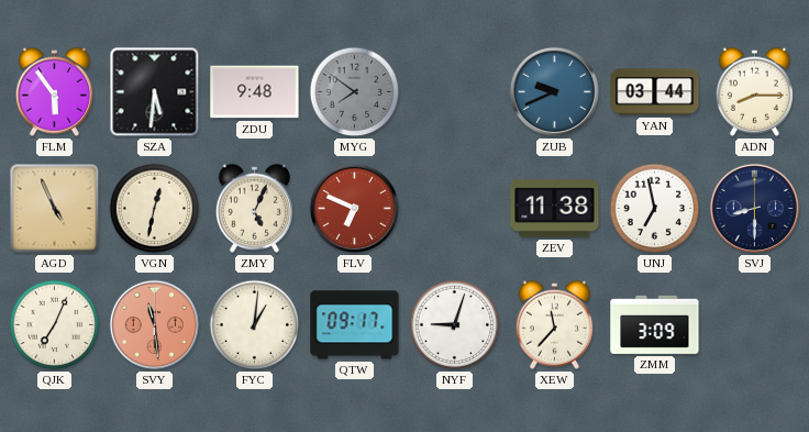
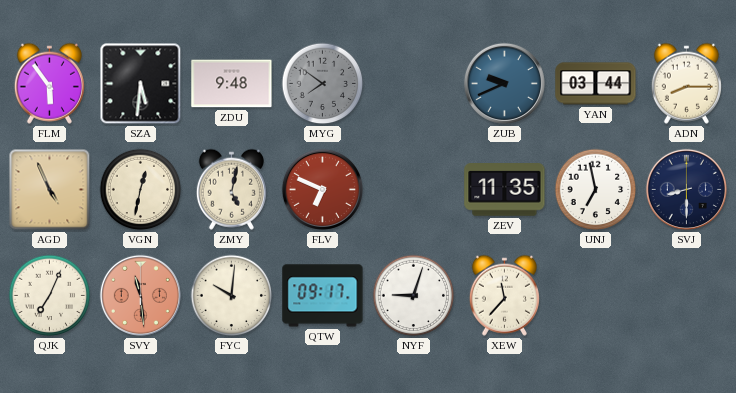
ZMY: 5:04 -> 5:02
ZEV: 11:38 -> 11:35
FYC: 1:01 -> 10:01
ZMM: 3:09 -> none
